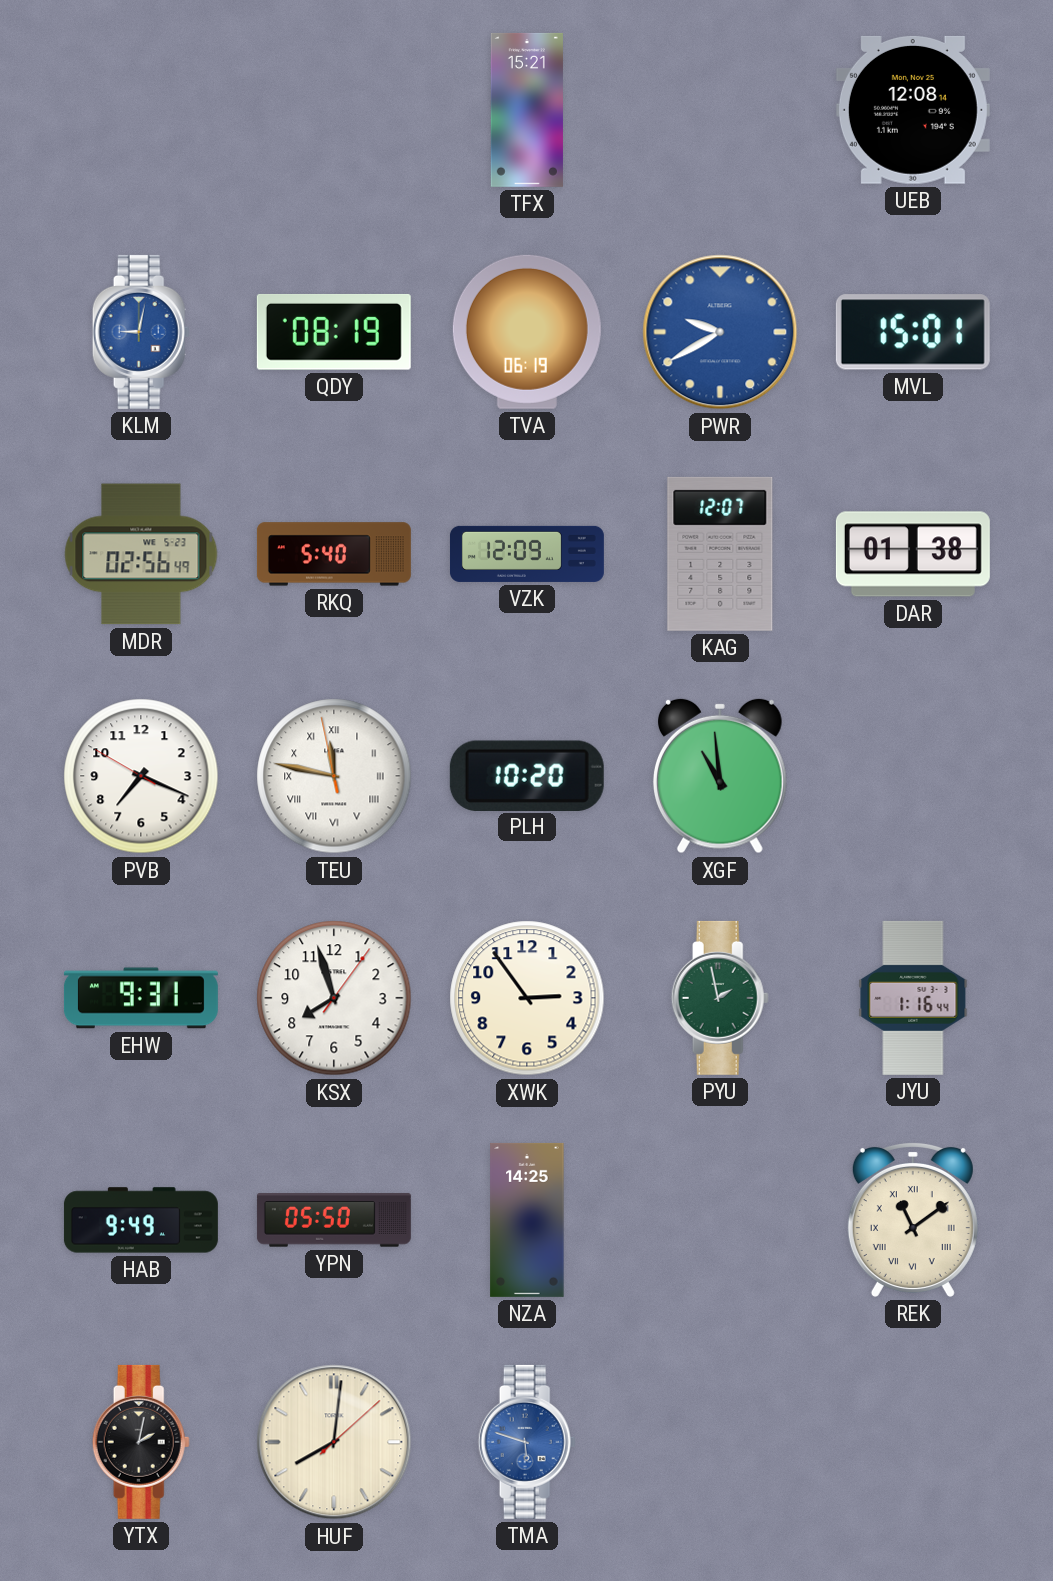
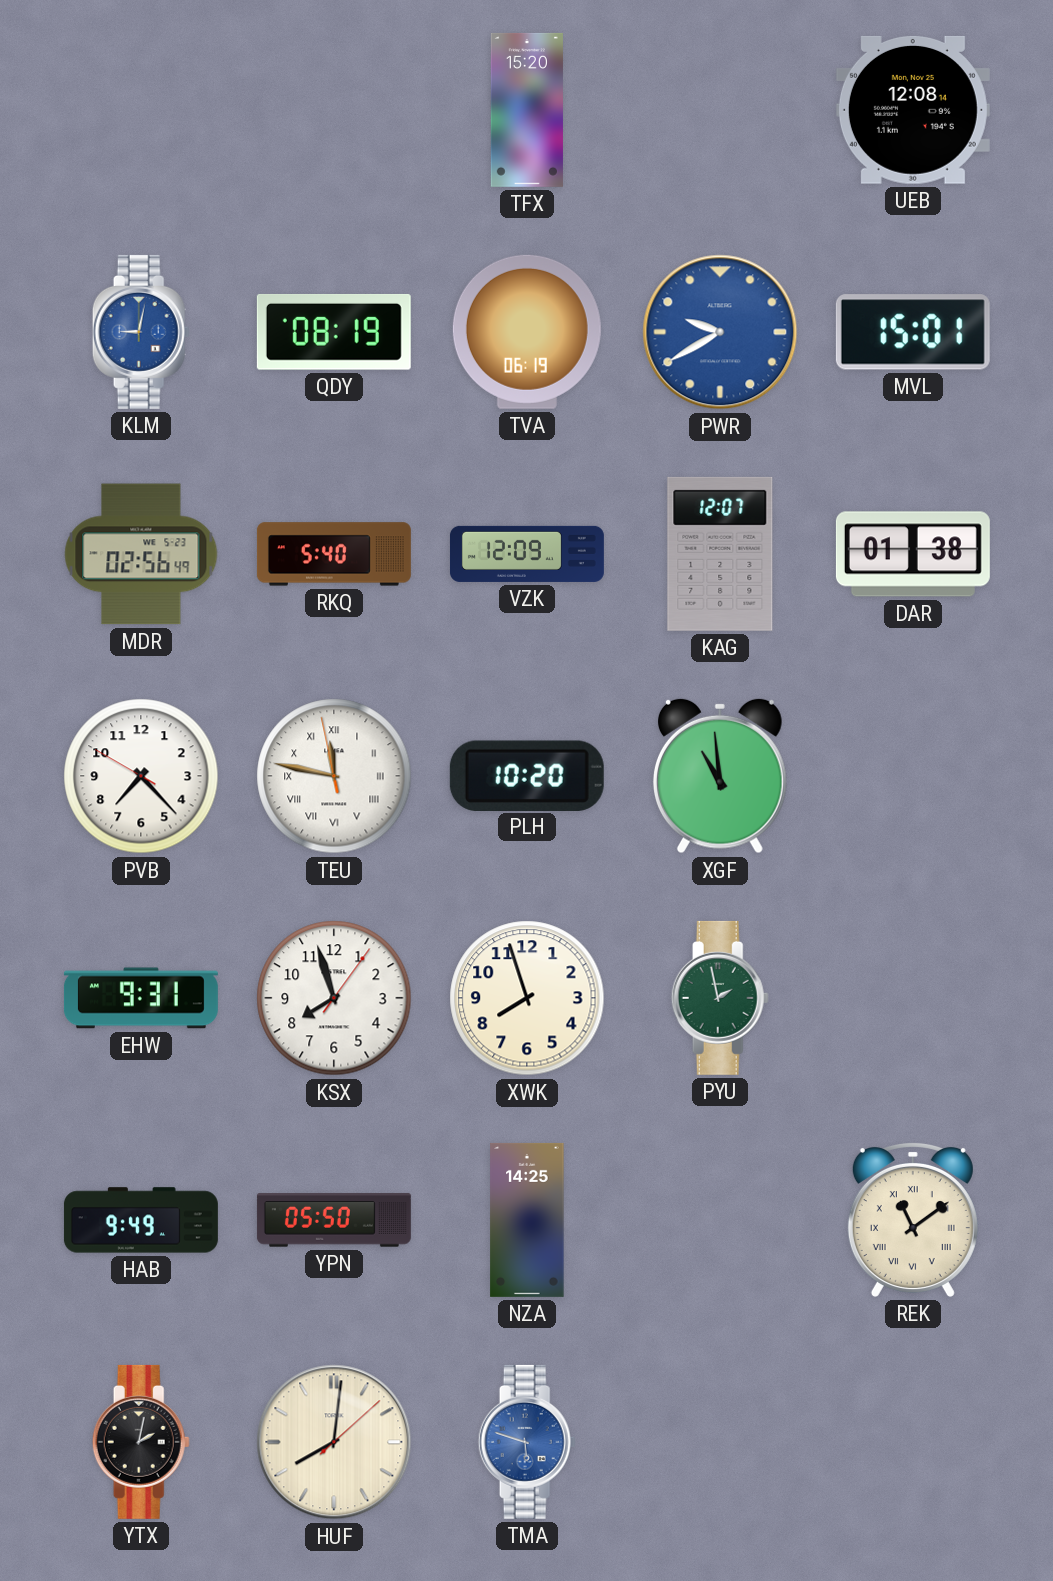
TFX: 15:21 -> 15:20
PVB: 7:18 -> 7:22
XWK: 2:54 -> 7:57
JYU: 1:16 -> none
